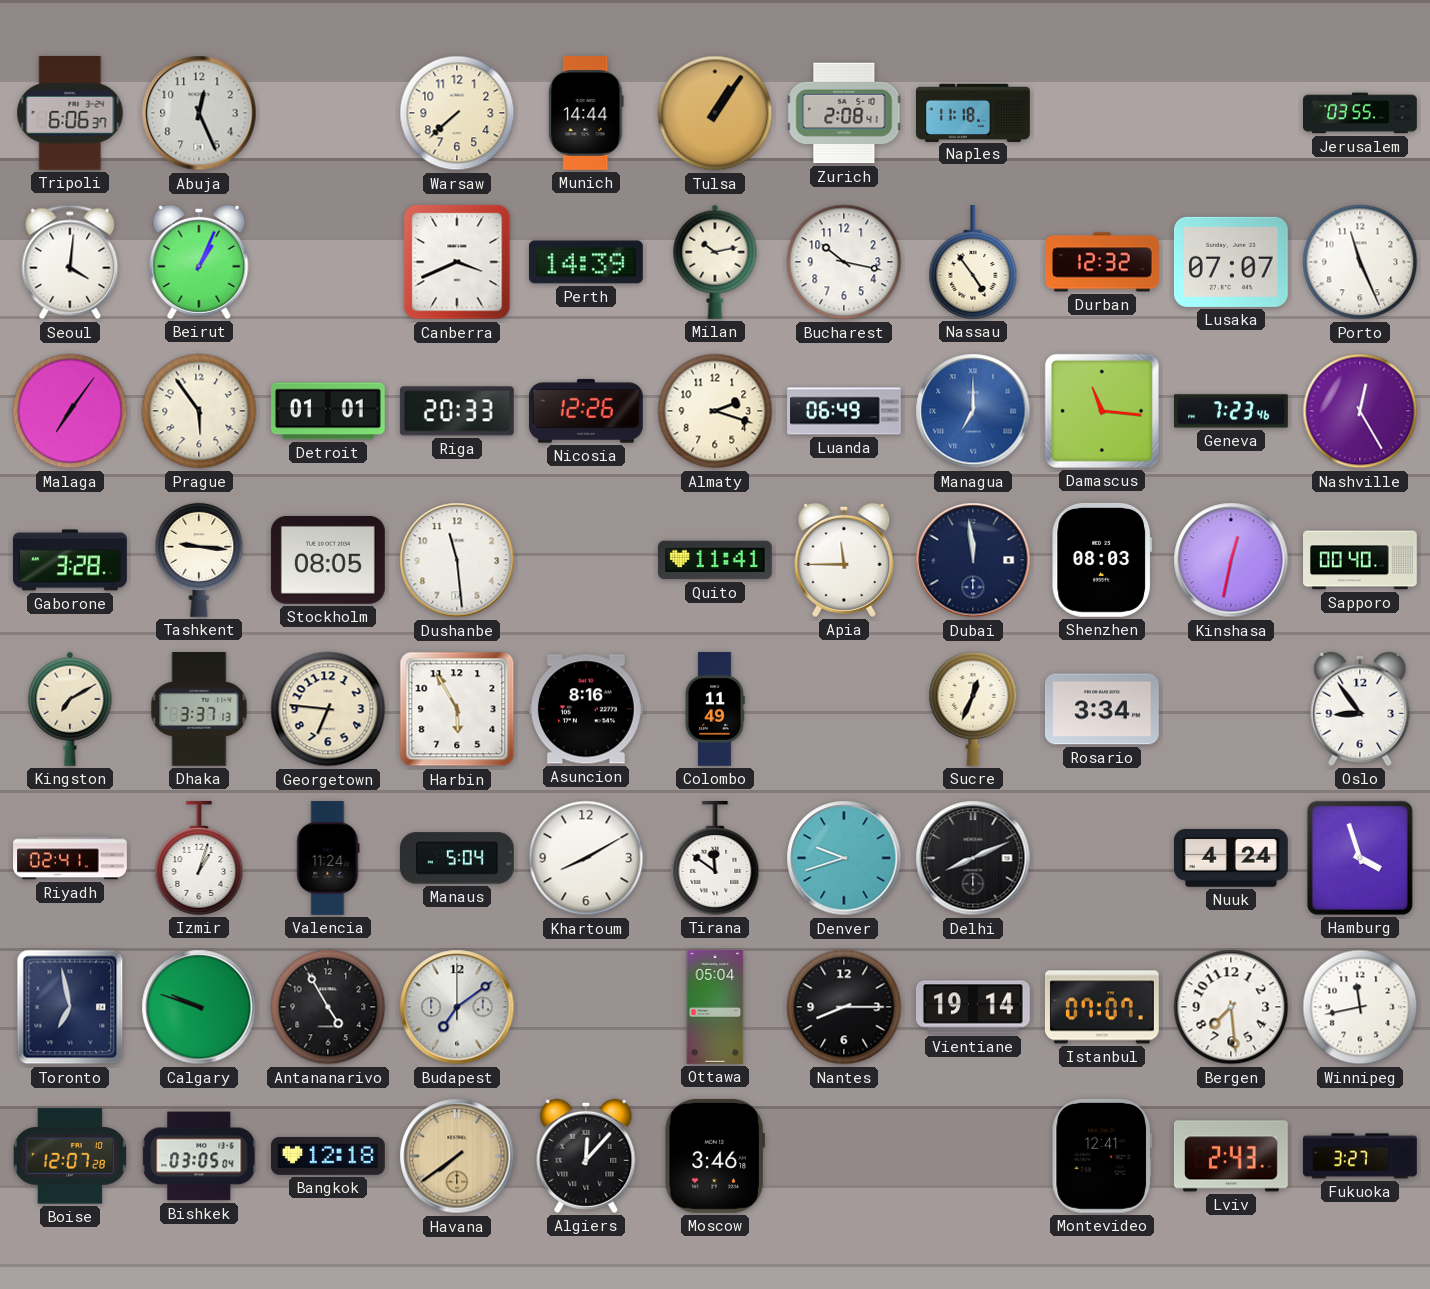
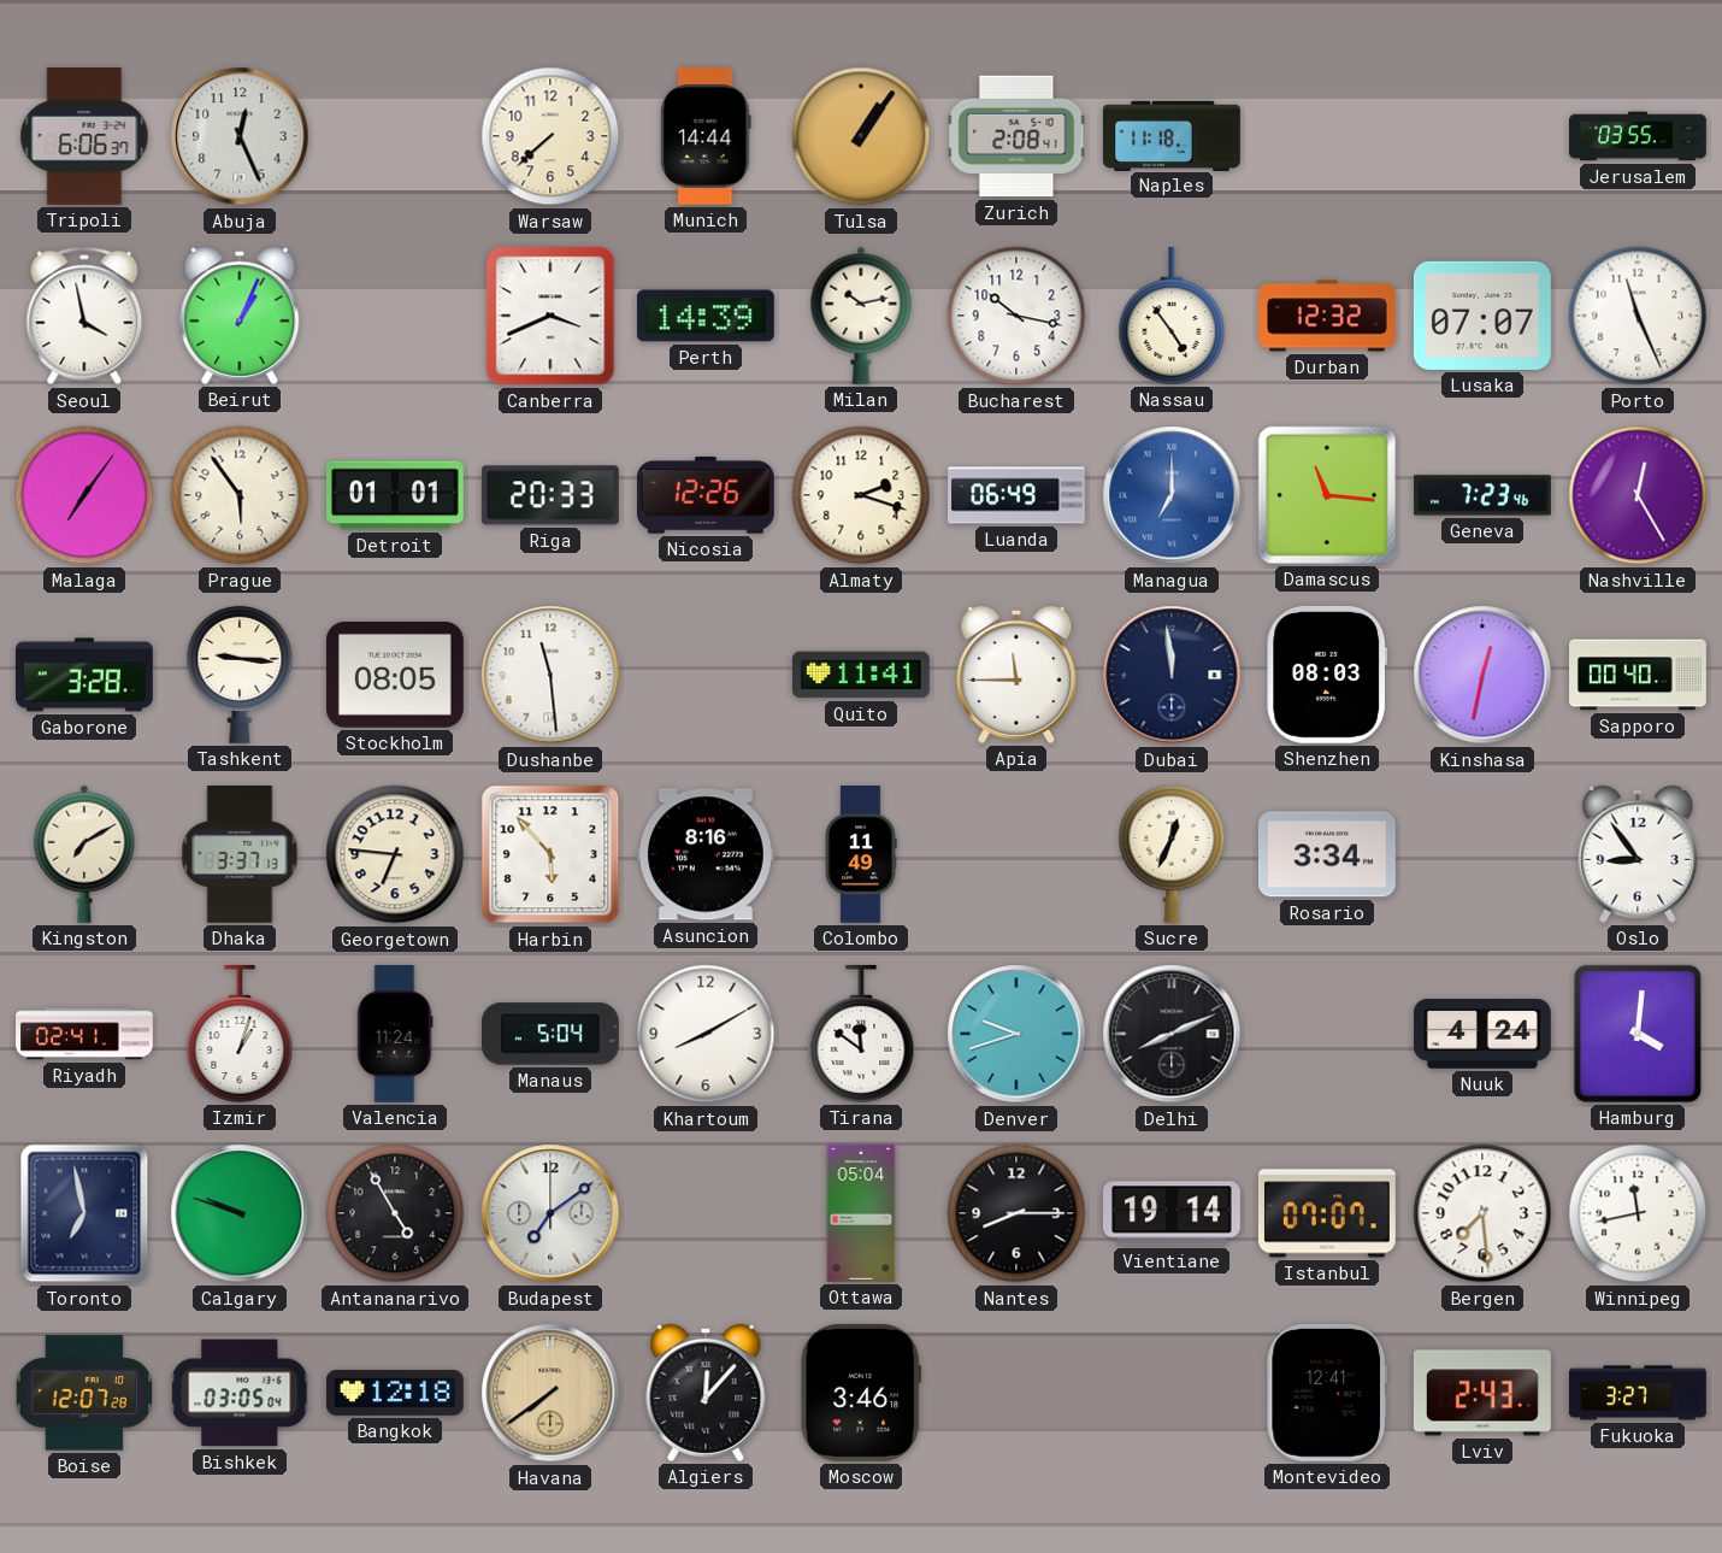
Seoul: 4:01 -> 3:58
Harbin: 5:55 -> 5:53
Hamburg: 3:57 -> 4:01
